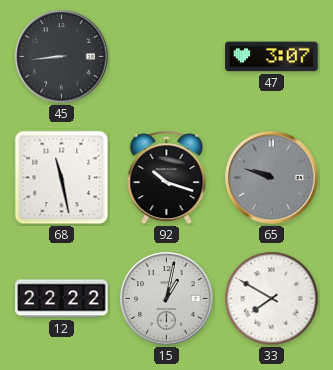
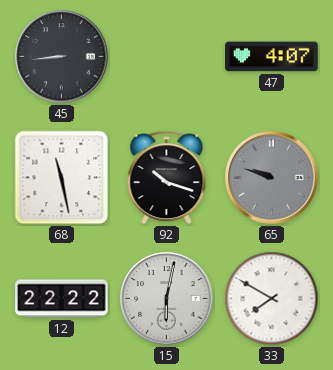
47: 3:07 -> 4:07
15: 1:02 -> 6:02
